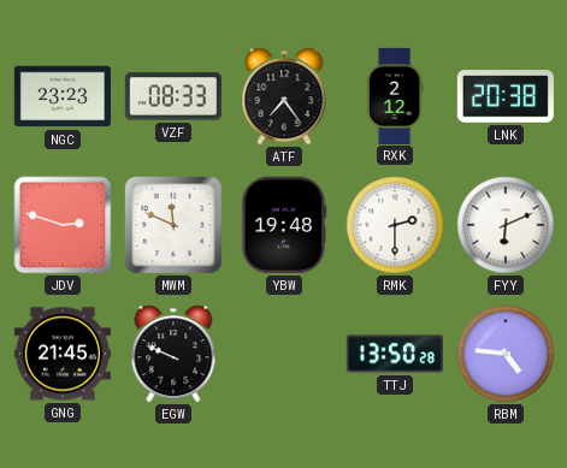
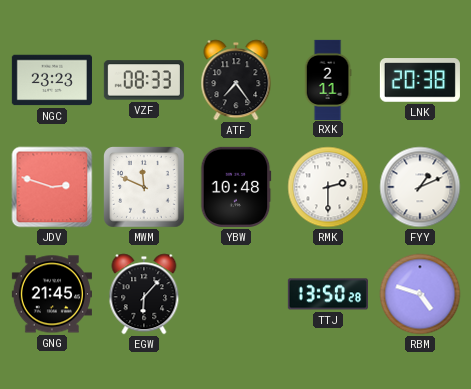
RXK: 2:12 -> 2:11
YBW: 19:48 -> 10:48
FYY: 6:11 -> 1:11
EGW: 9:49 -> 6:07
RBM: 4:46 -> 4:48
